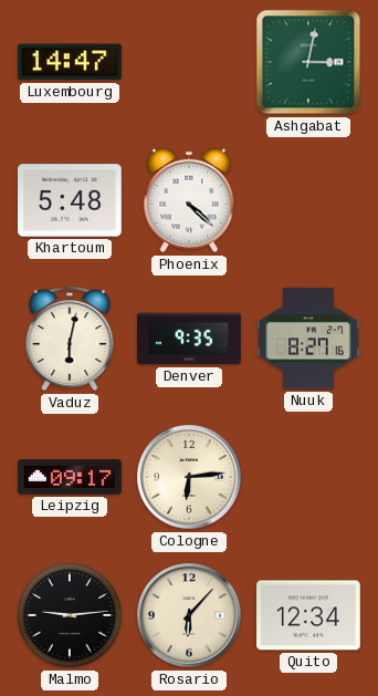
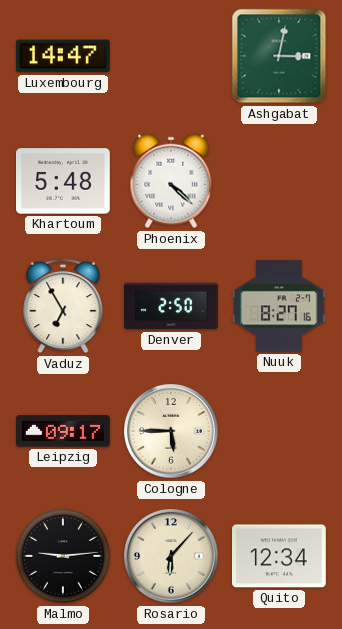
Vaduz: 6:02 -> 6:55
Denver: 9:35 -> 2:50
Cologne: 6:14 -> 5:45
